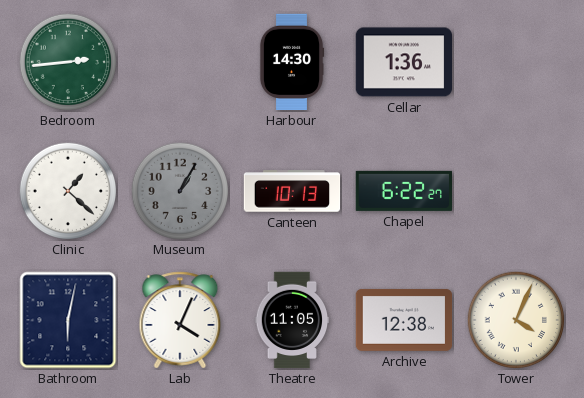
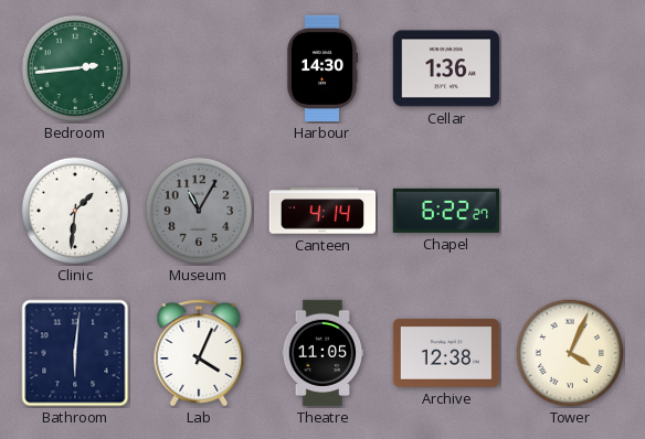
Clinic: 1:22 -> 1:31
Museum: 1:05 -> 11:05
Canteen: 10:13 -> 4:14
Bathroom: 6:02 -> 6:01
